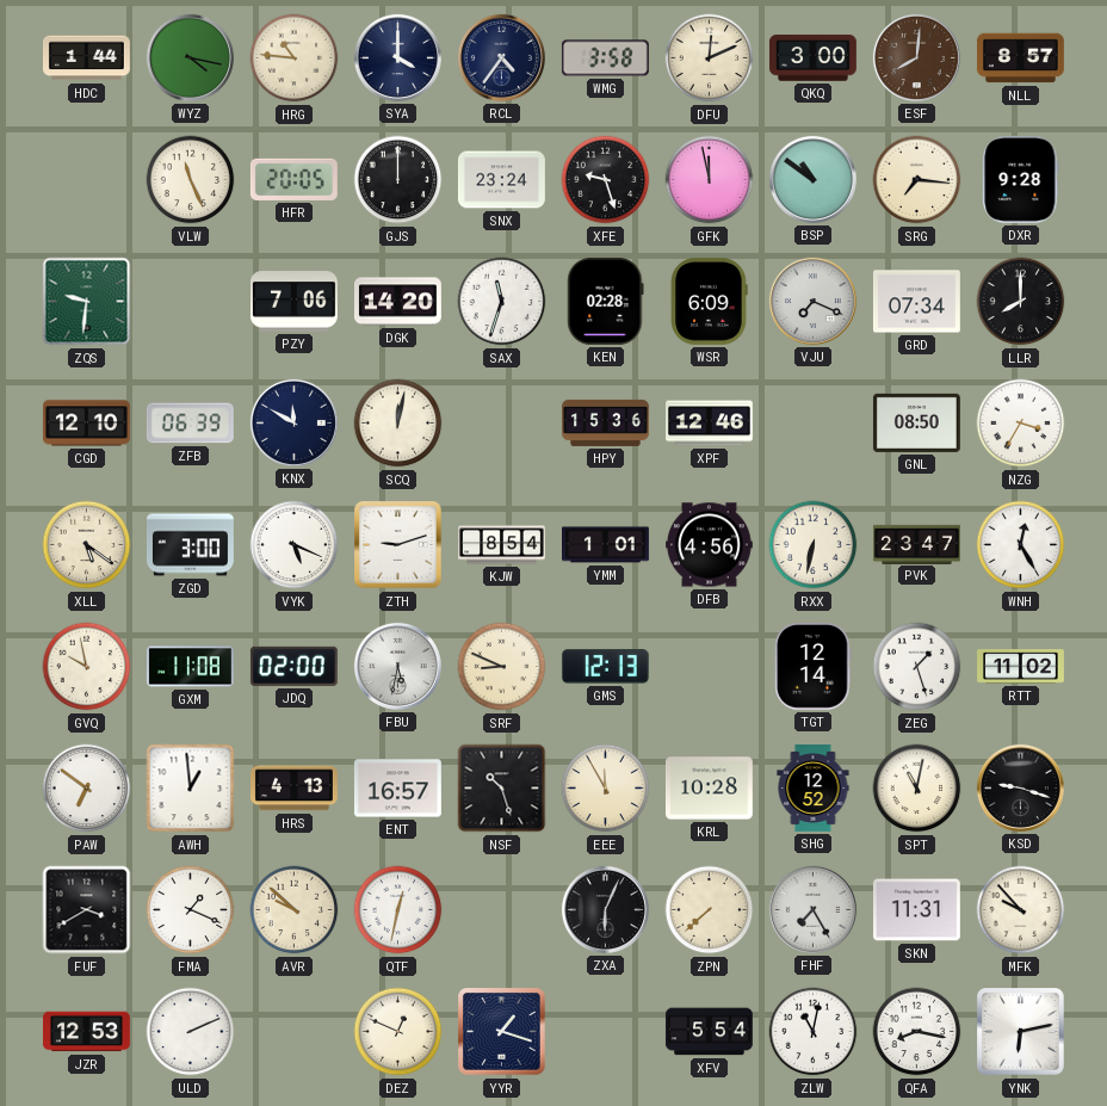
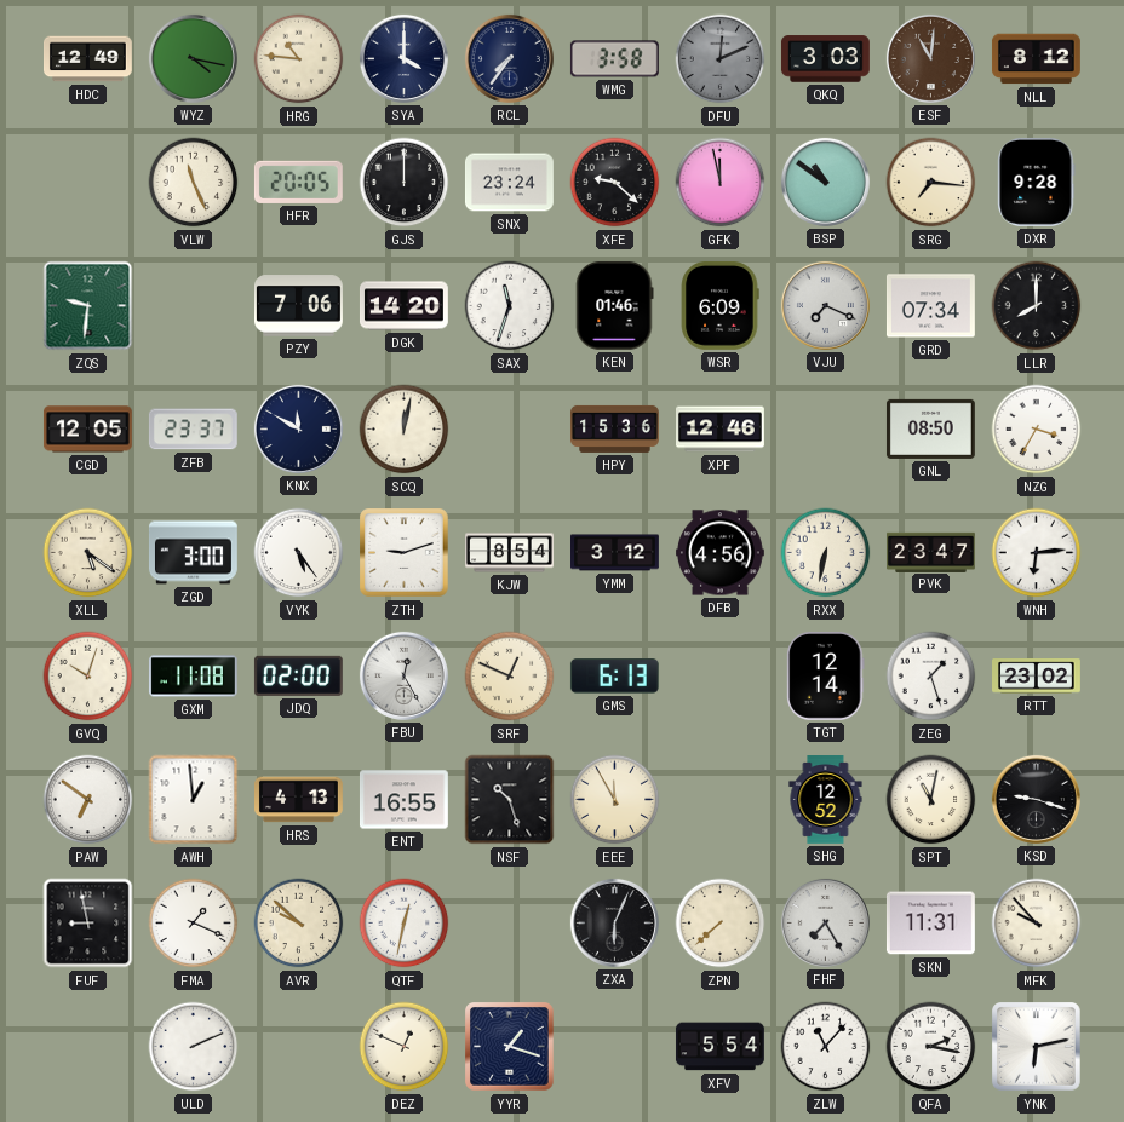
HDC: 1:44 -> 12:49
RCL: 4:36 -> 7:36
DFU dial: cream -> grey
QKQ: 3:00 -> 3:03
ESF: 8:01 -> 11:01
NLL: 8:57 -> 8:12
XFE: 9:27 -> 9:22
KEN: 02:28 -> 01:46
CGD: 12:10 -> 12:05
ZFB: 06:39 -> 23:37
VYK: 5:19 -> 5:24
YMM: 1:01 -> 3:12
WNH: 12:25 -> 6:14
GVQ: 9:58 -> 10:03
FBU: 5:32 -> 12:25
SRF: 8:49 -> 12:49
GMS: 12:13 -> 6:13
RTT: 11:02 -> 23:02
ENT: 16:57 -> 16:55
KRL: 10:28 -> none
FUF: 3:40 -> 8:58
JZR: 12:53 -> none
ZLW: 11:02 -> 11:07
QFA: 8:17 -> 2:17
